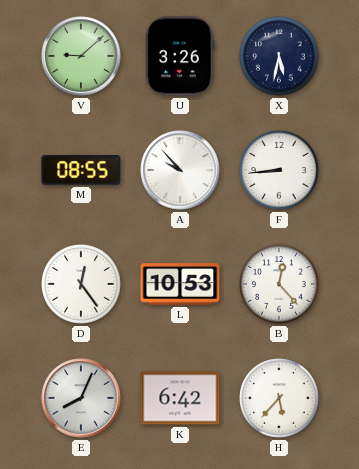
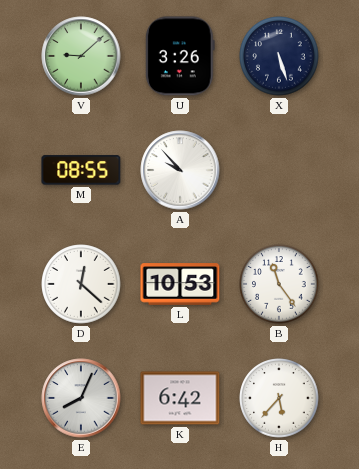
X: 5:32 -> 5:27
F: 8:44 -> none
D: 12:24 -> 12:22
B: 12:23 -> 11:24
